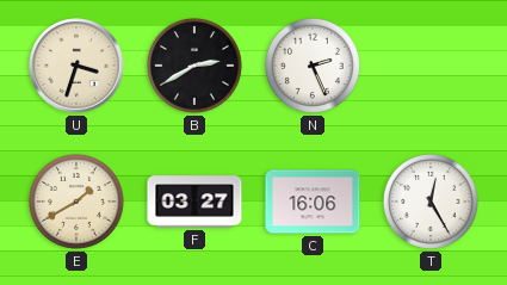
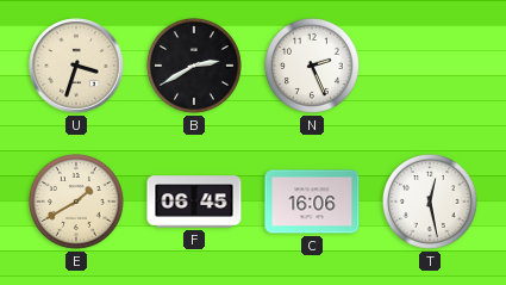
F: 03:27 -> 06:45
T: 12:25 -> 12:28
